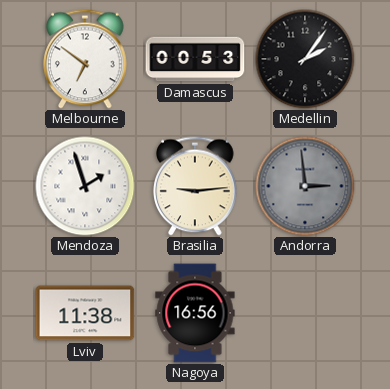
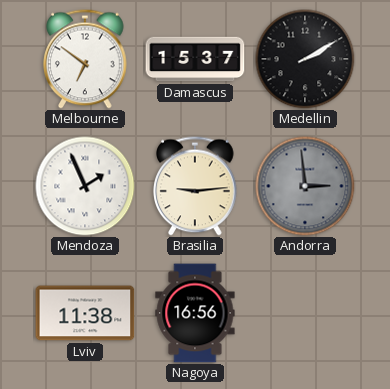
Damascus: 00:53 -> 15:37
Medellin: 2:06 -> 2:10
Mendoza: 1:57 -> 1:56
